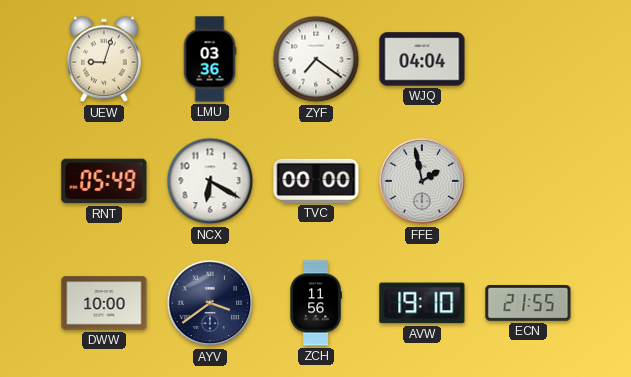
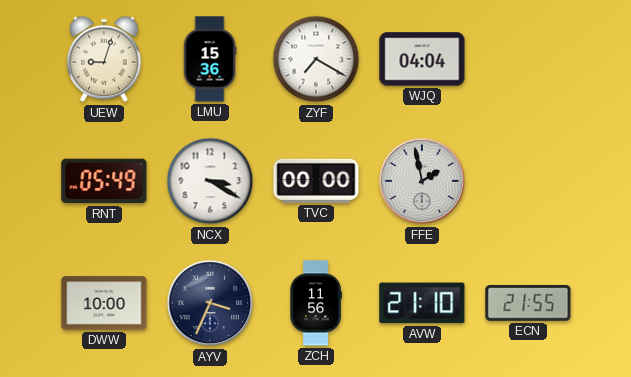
LMU: 03:36 -> 15:36
ZYF: 7:21 -> 7:20
NCX: 6:20 -> 3:20
AYV: 3:39 -> 3:34
AVW: 19:10 -> 21:10
